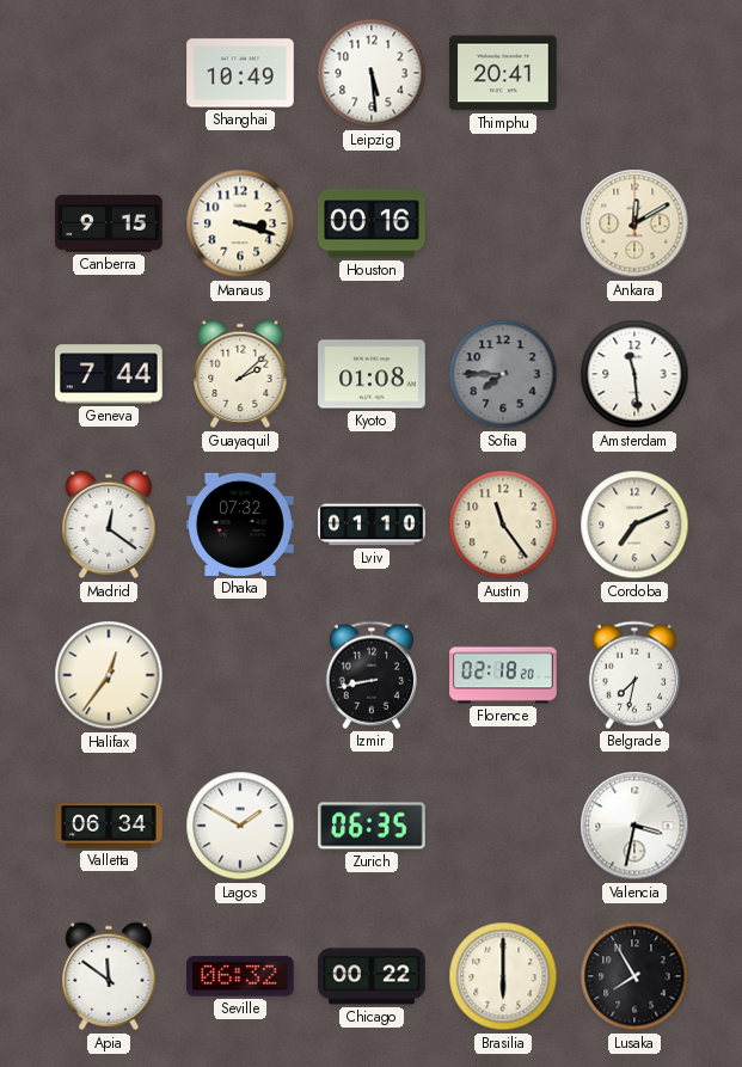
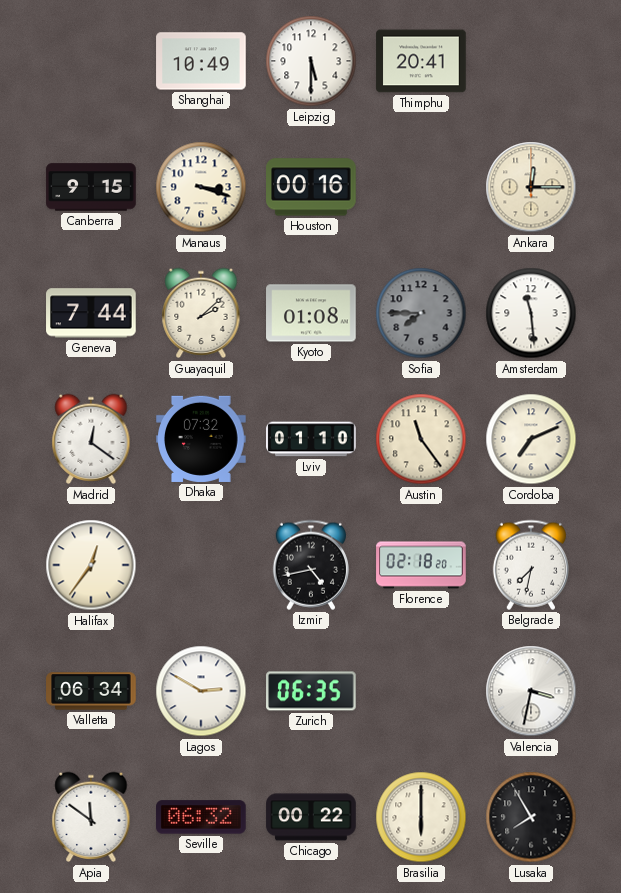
Leipzig: 5:29 -> 5:30
Ankara: 12:10 -> 12:15
Izmir: 8:43 -> 4:43
Lagos: 1:50 -> 2:50
